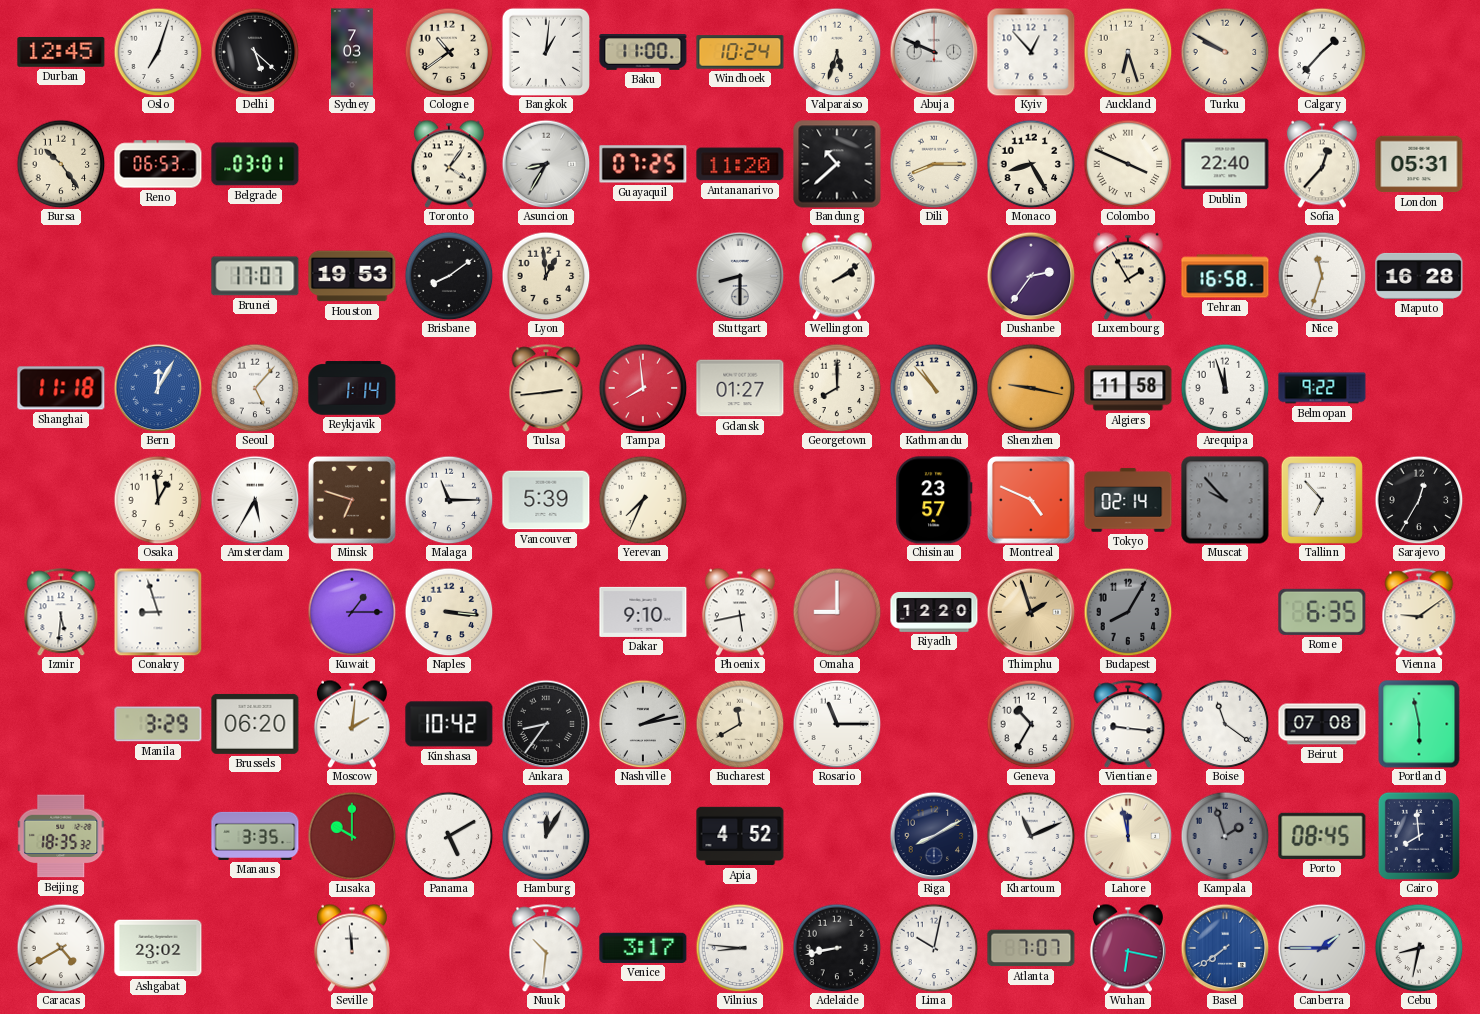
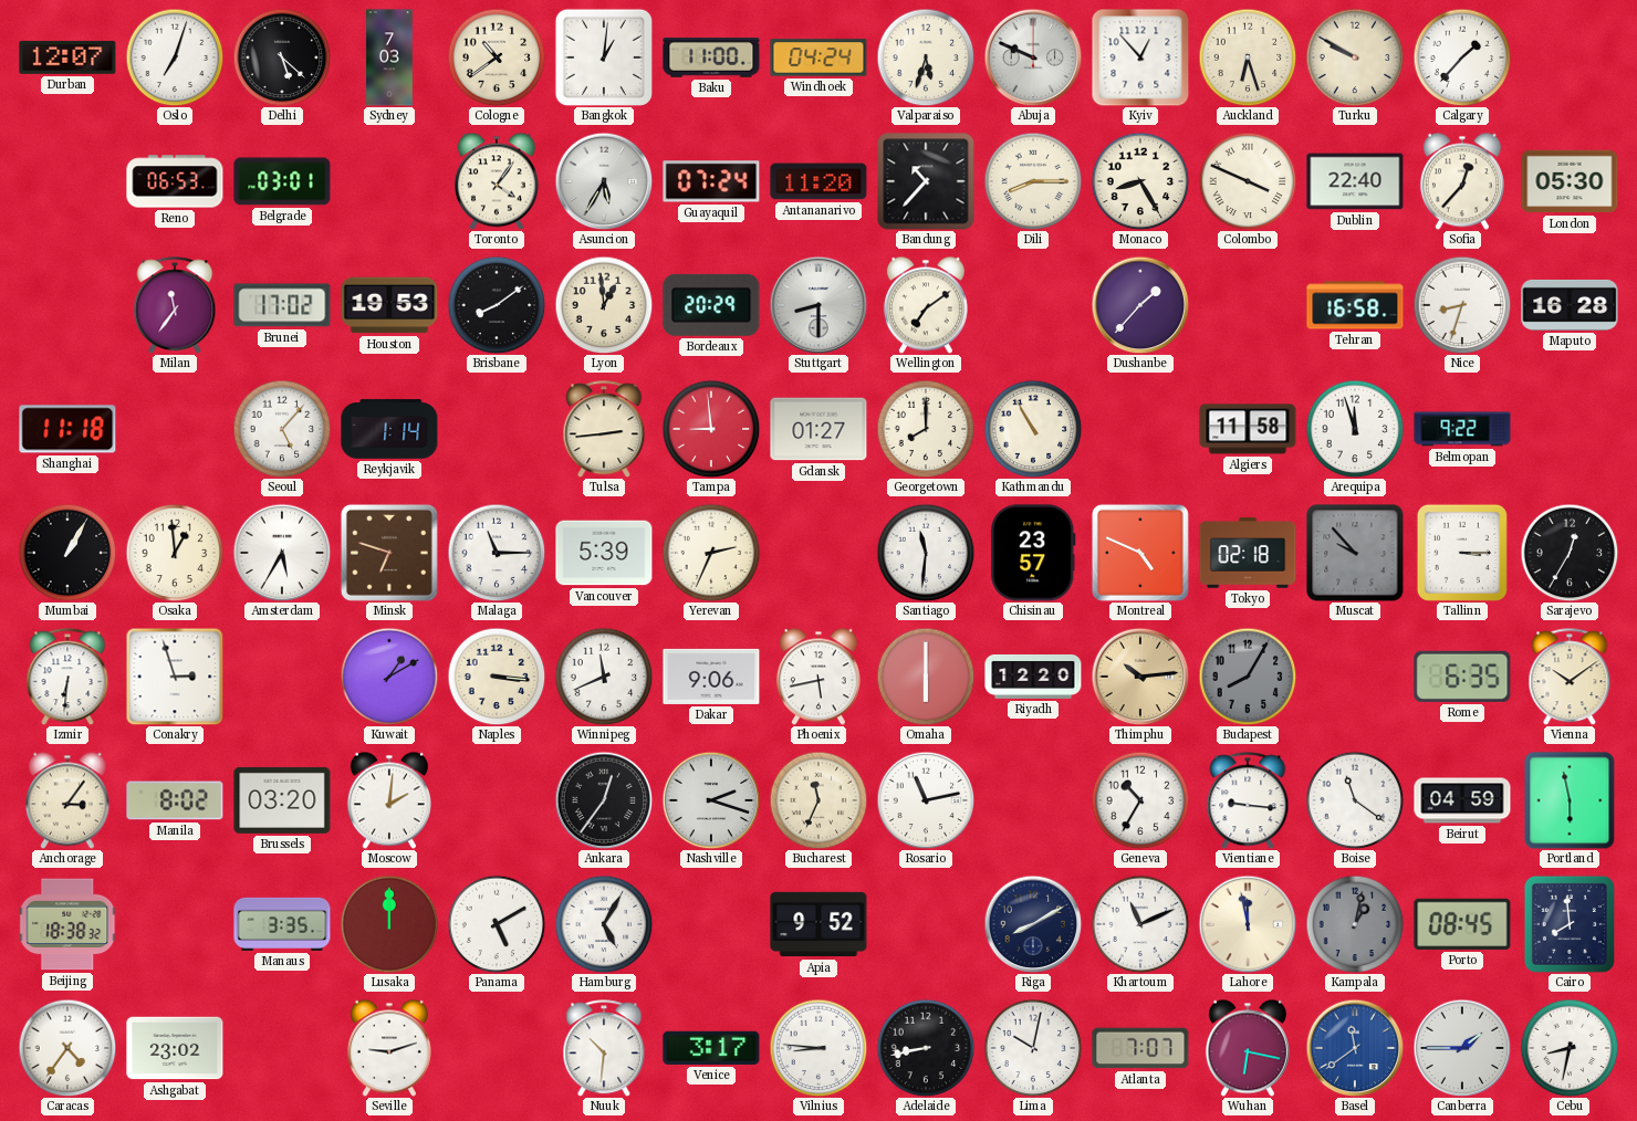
Durban: 12:45 -> 12:07
Windhoek: 10:24 -> 04:24
Bursa: 10:24 -> none
Asuncion: 8:35 -> 5:35
Guayaquil: 07:25 -> 07:24
Bandung: 10:38 -> 10:37
London: 05:31 -> 05:30
Milan: none -> 11:36
Brunei: 17:07 -> 17:02
Bordeaux: none -> 20:29
Wellington: 2:09 -> 7:09
Dushanbe: 2:36 -> 1:37
Luxembourg: 1:55 -> none
Nice: 11:33 -> 8:33
Bern: 12:05 -> none
Tampa: 7:59 -> 8:59
Kathmandu: 10:53 -> 10:55
Shenzhen: 9:17 -> none
Mumbai: none -> 1:05
Yerevan: 7:34 -> 2:34
Santiago: none -> 11:31
Tokyo: 02:14 -> 02:18
Tallinn: 6:53 -> 3:15
Izmir: 5:31 -> 6:31
Conakry: 8:57 -> 2:57
Kuwait: 1:15 -> 1:10
Winnipeg: none -> 11:41
Dakar: 9:10 -> 9:06
Omaha: 9:00 -> 6:00
Thimphu: 1:57 -> 10:14
Vienna: 9:09 -> 10:09
Anchorage: none -> 3:06
Manila: 3:29 -> 8:02
Brussels: 06:20 -> 03:20
Kinshasa: 10:42 -> none
Ankara: 8:36 -> 12:36
Nashville: 2:13 -> 2:18
Bucharest: 11:40 -> 11:34
Rosario: 11:15 -> 11:13
Beirut: 07:08 -> 04:59
Beijing: 18:35 -> 18:38
Lusaka: 10:00 -> 12:00
Hamburg: 12:05 -> 5:05
Apia: 4:52 -> 9:52
Kampala: 1:57 -> 1:02
Caracas: 4:40 -> 4:36
Seville: 11:59 -> 9:12
Basel: 7:39 -> 11:39
